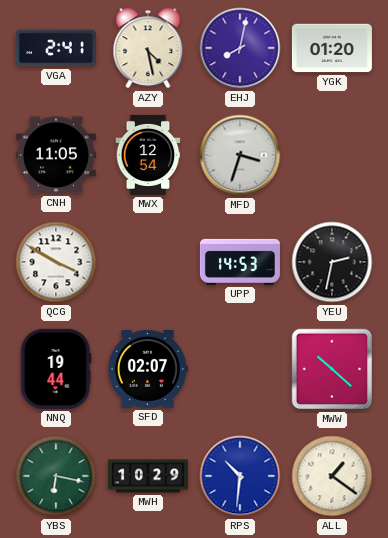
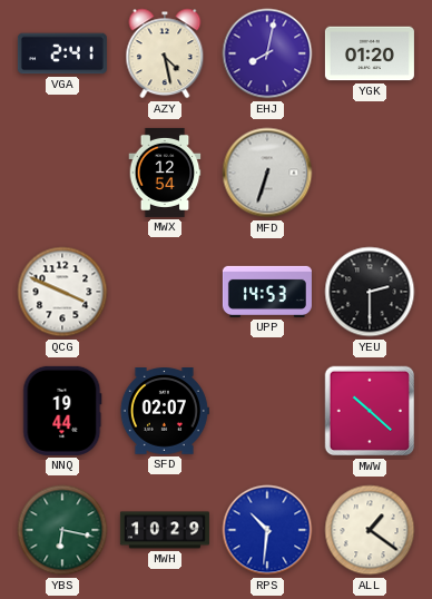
CNH: 11:05 -> none
MFD: 3:33 -> 6:33
QCG: 3:50 -> 3:49
YEU: 2:32 -> 2:30
